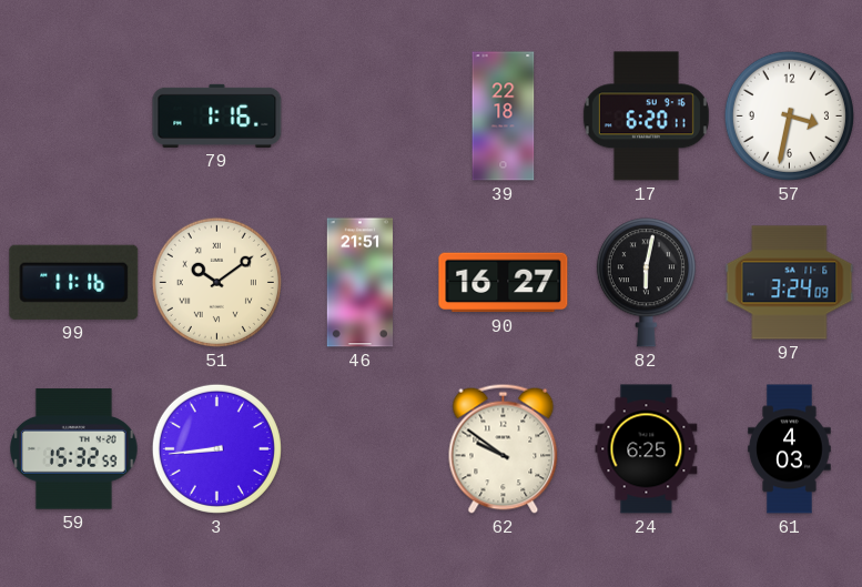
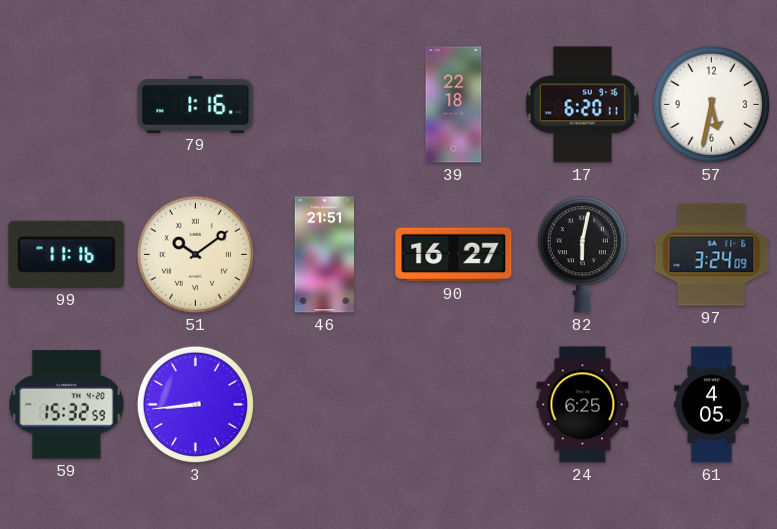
57: 3:32 -> 5:32
62: 9:51 -> none
61: 4:03 -> 4:05
